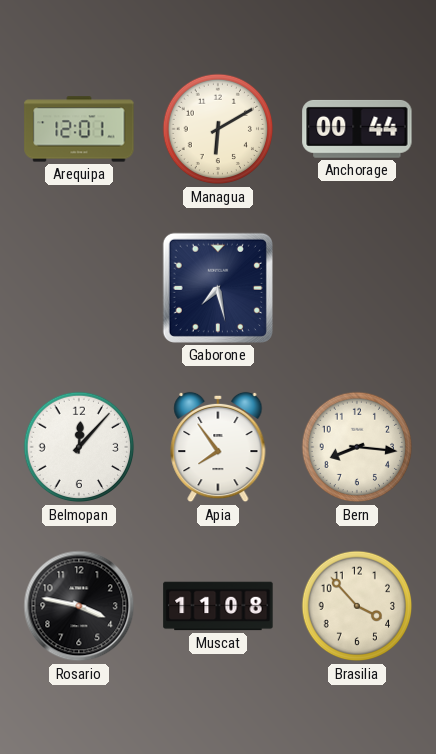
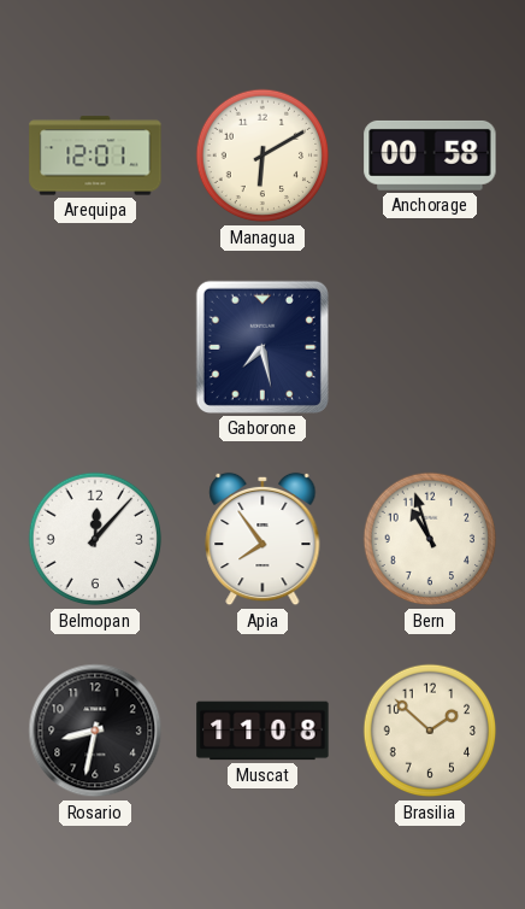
Anchorage: 00:44 -> 00:58
Bern: 8:16 -> 10:57
Rosario: 3:47 -> 8:32
Brasilia: 3:53 -> 1:52
